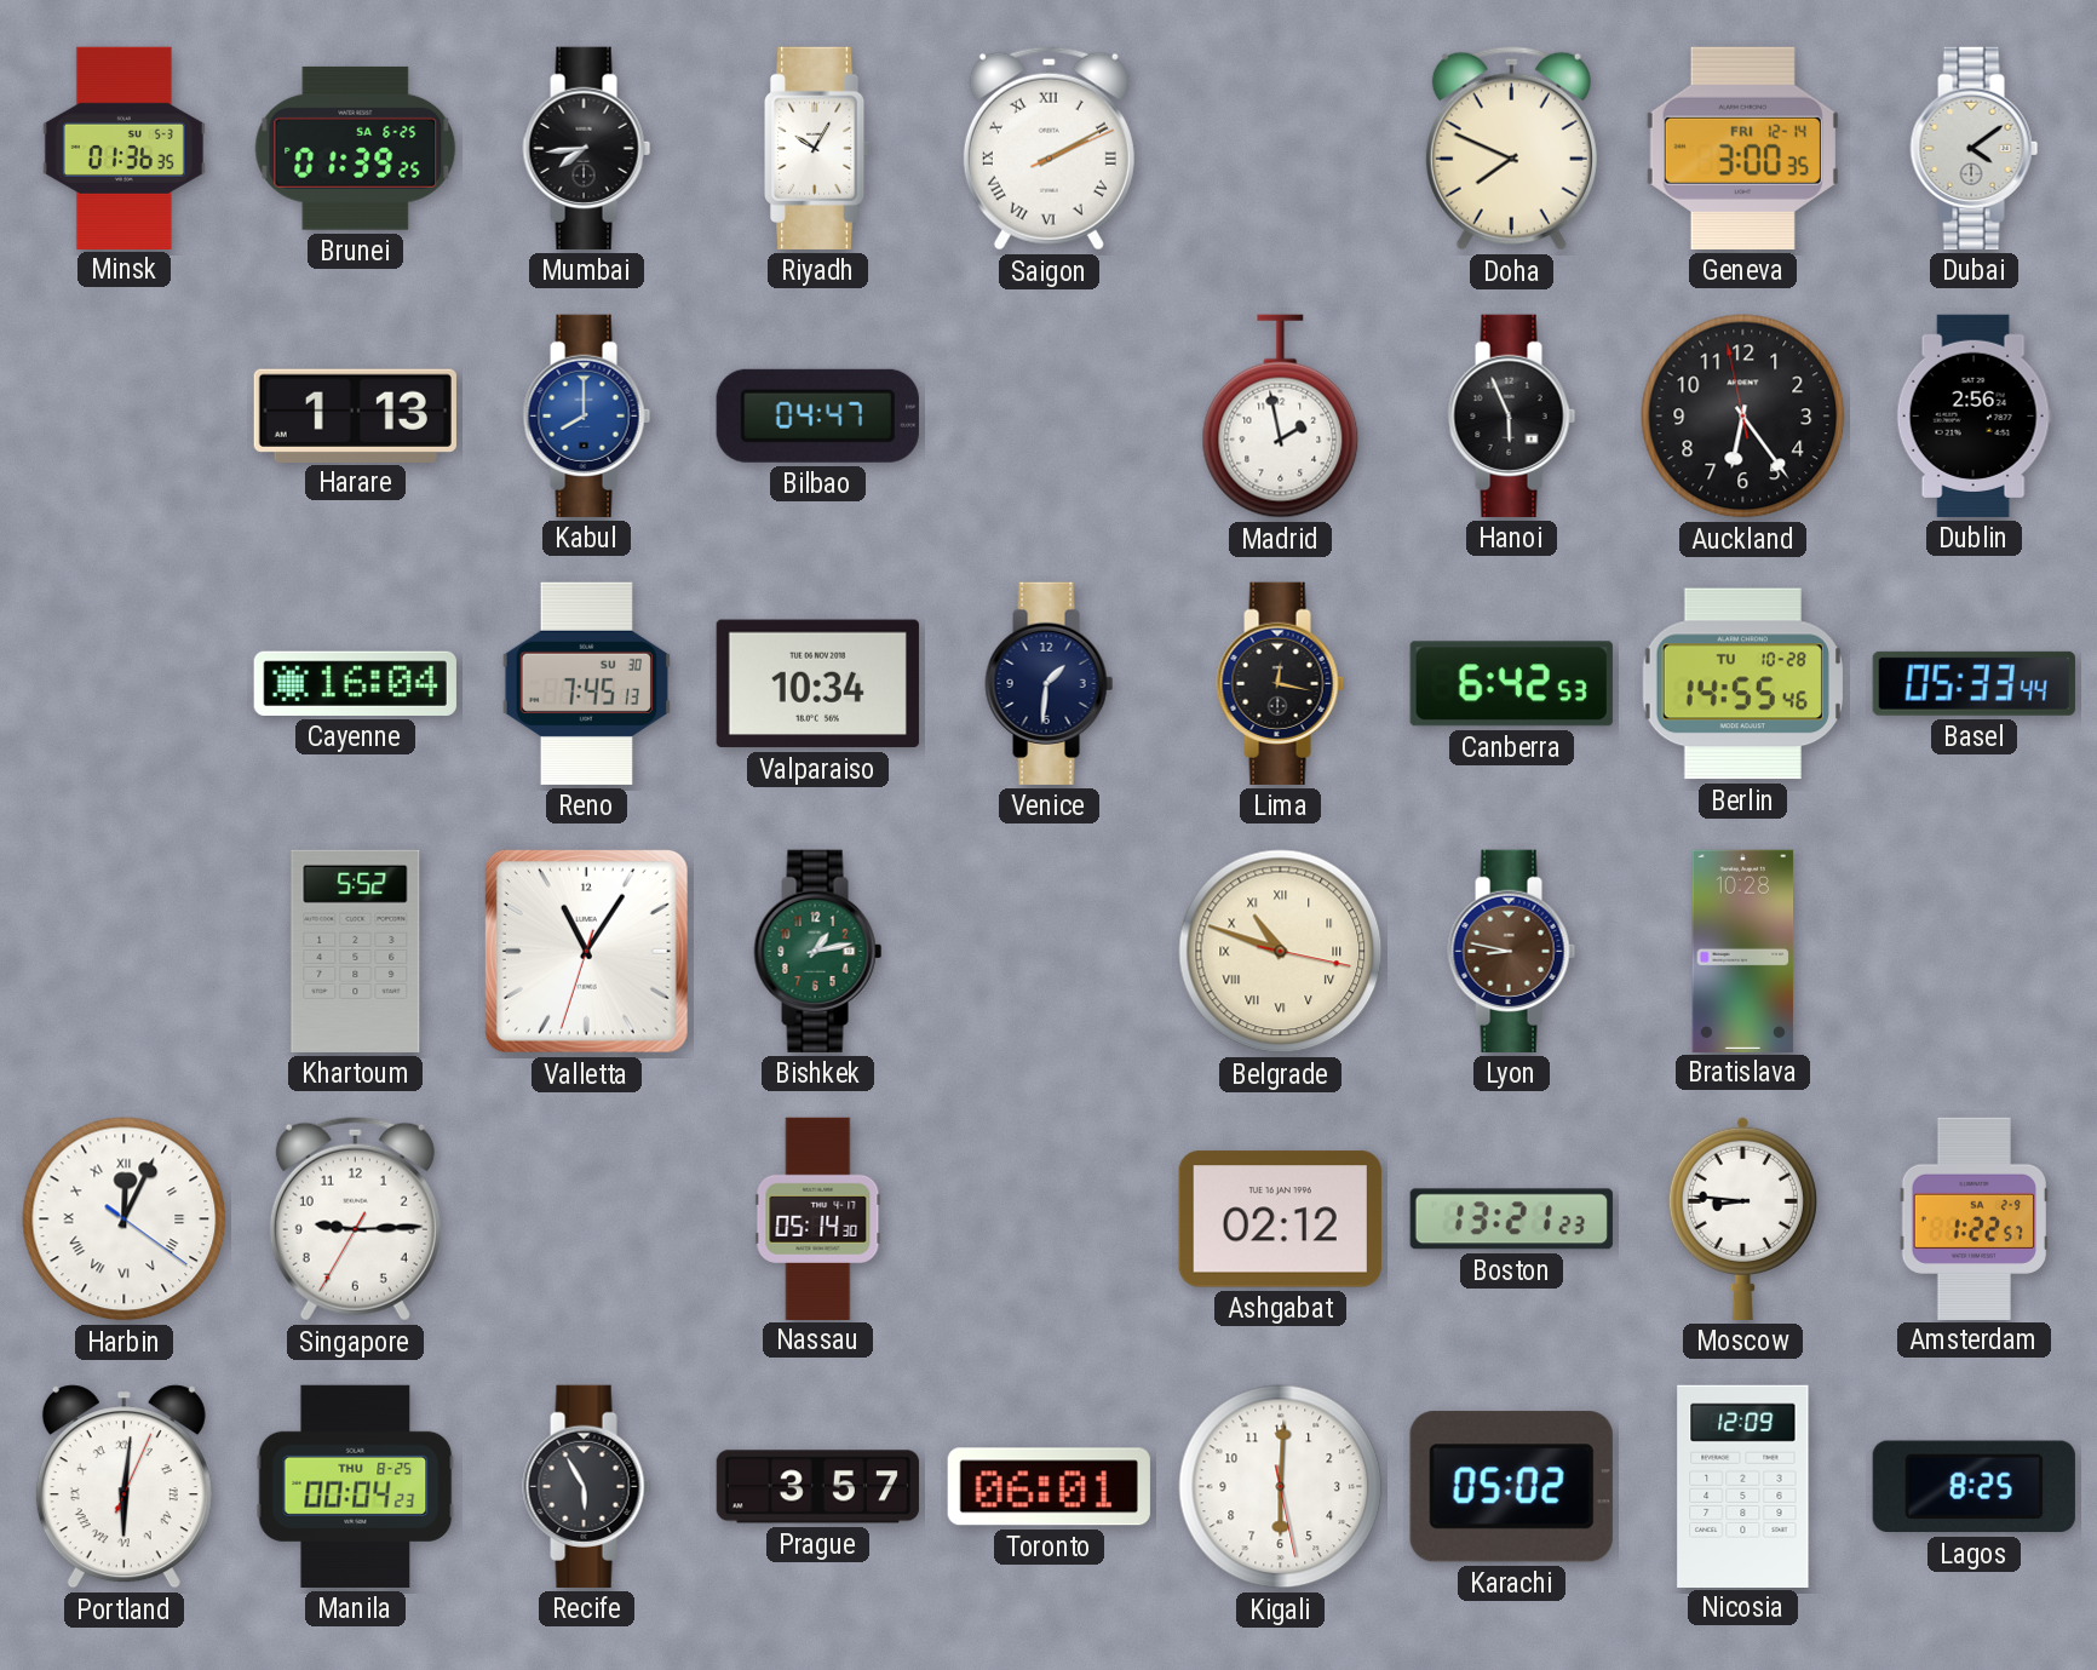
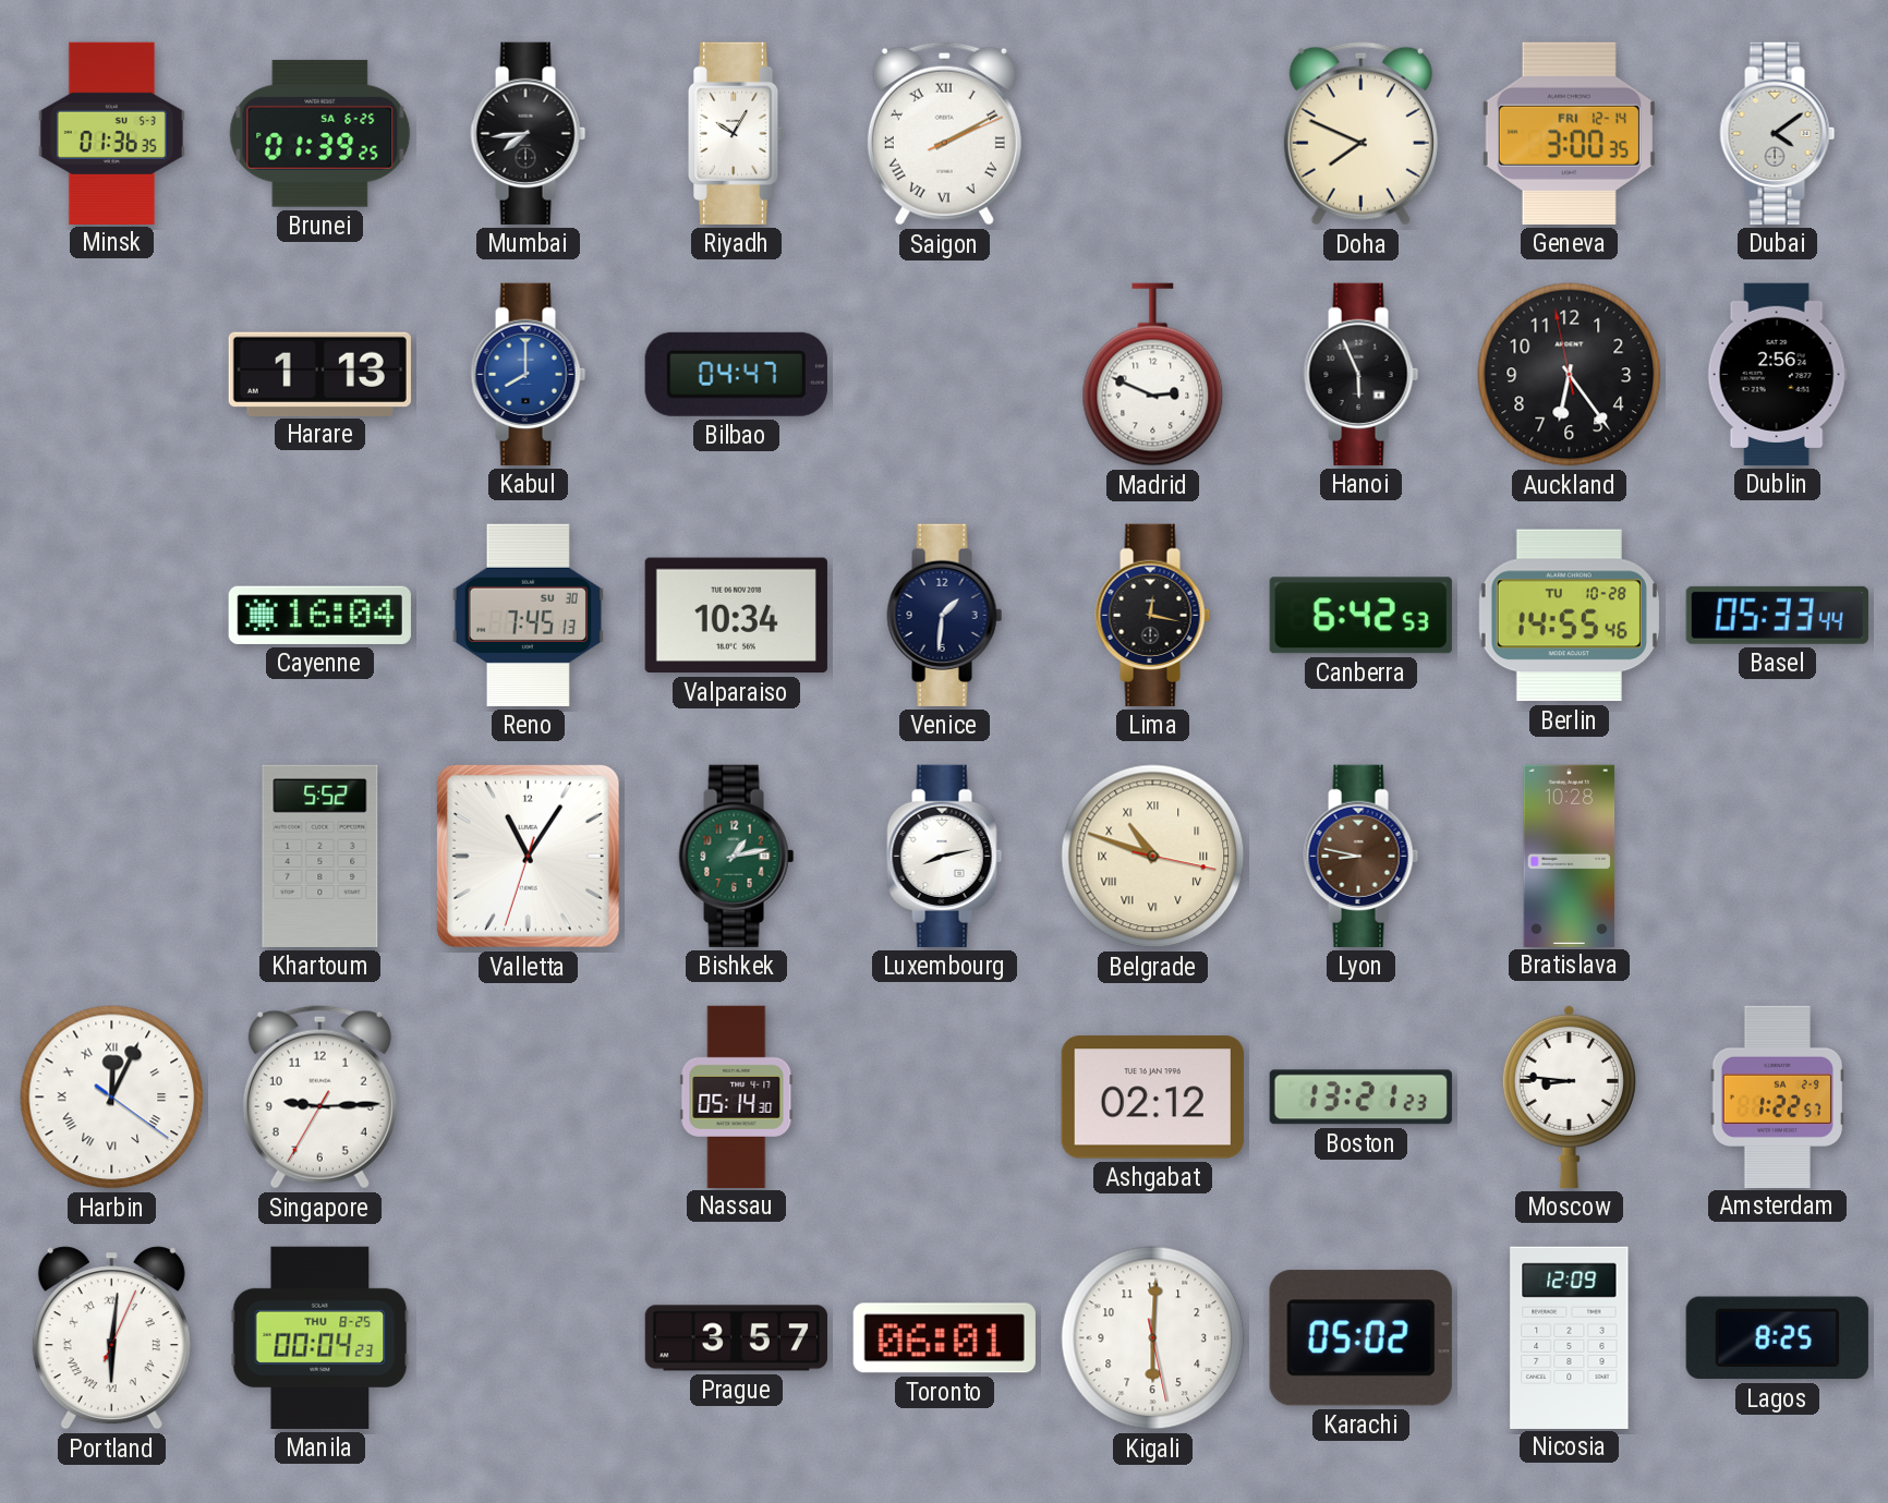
Madrid: 1:58 -> 2:49
Luxembourg: none -> 8:13
Recife: 5:55 -> none
